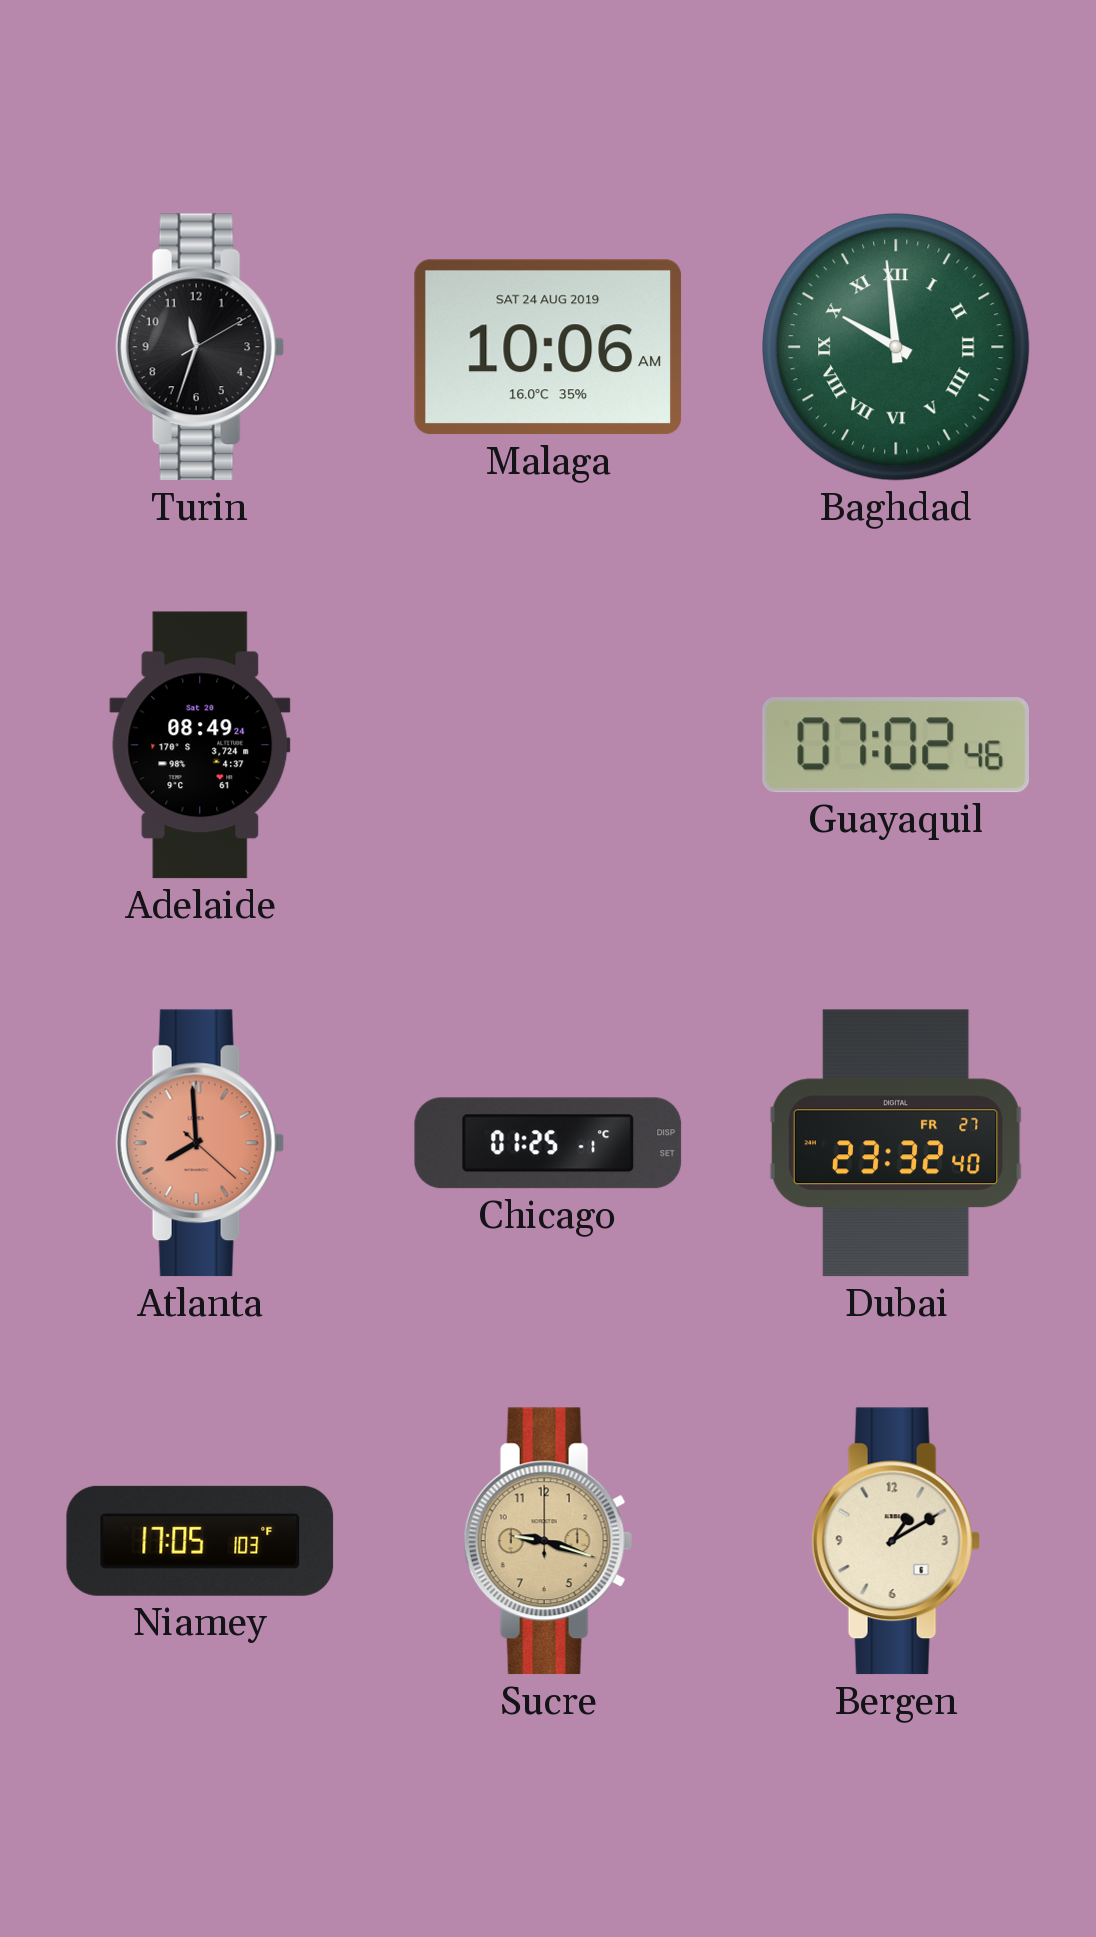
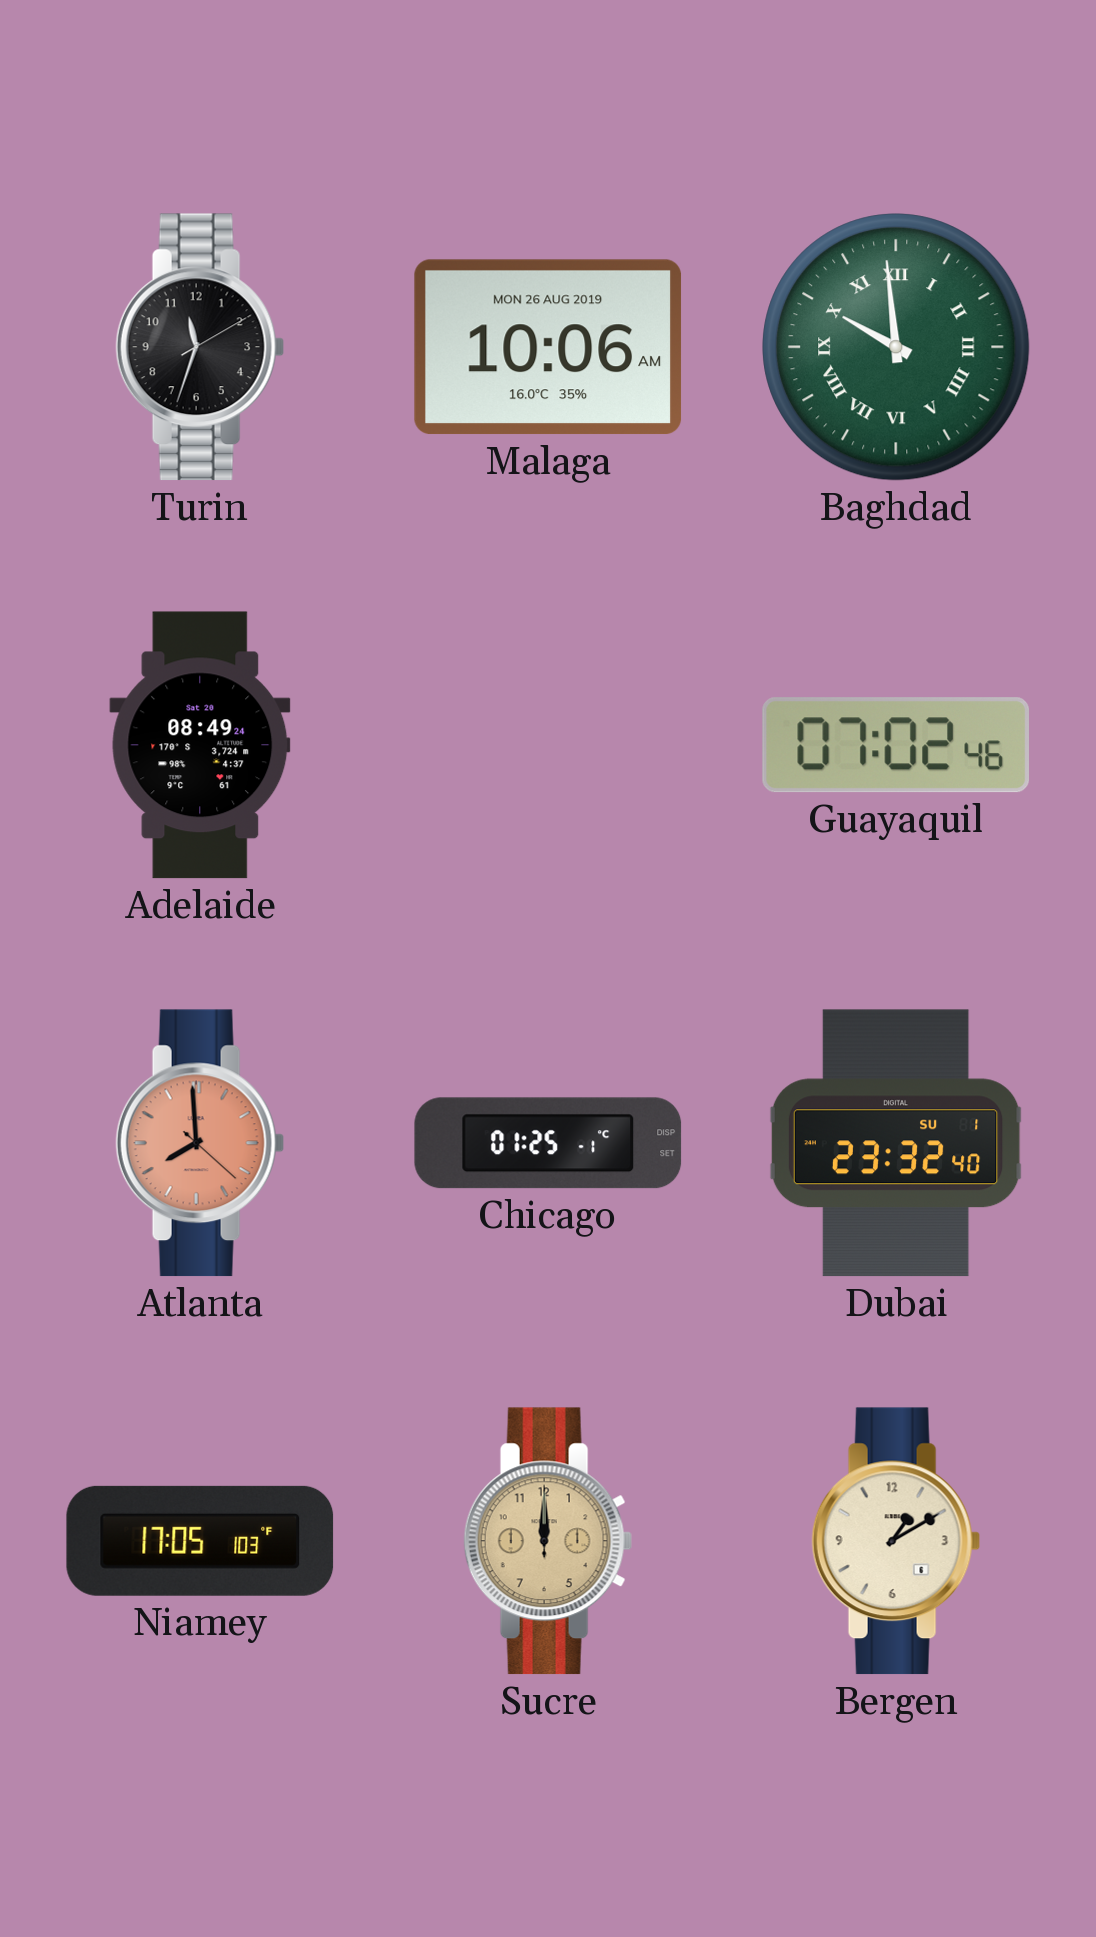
Malaga date: SAT 24 AUG 2019 -> MON 26 AUG 2019
Dubai date: FR 27 -> SU 1
Sucre: 9:18 -> 12:00
